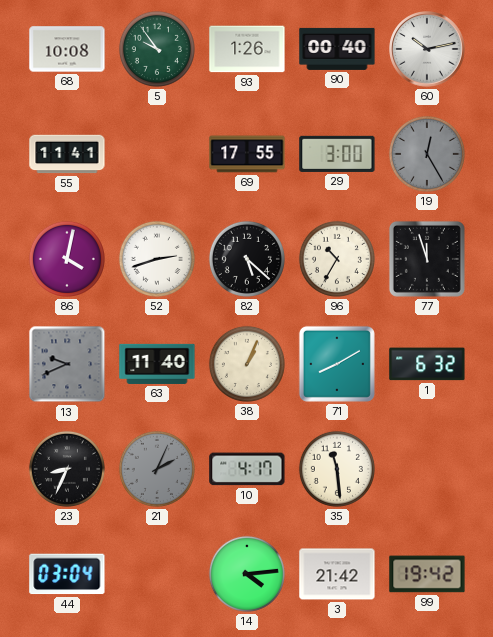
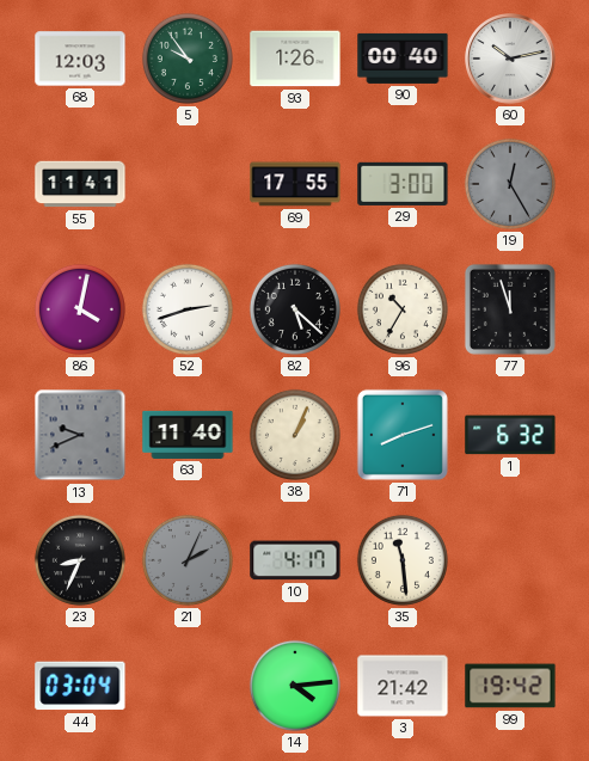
68: 10:08 -> 12:03
71: 8:10 -> 8:12
